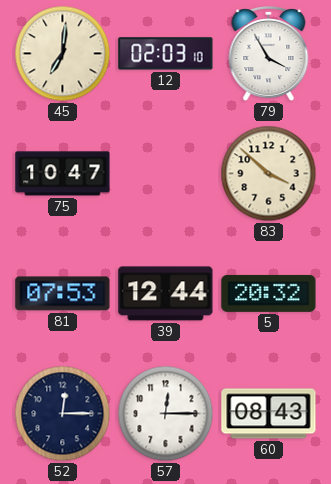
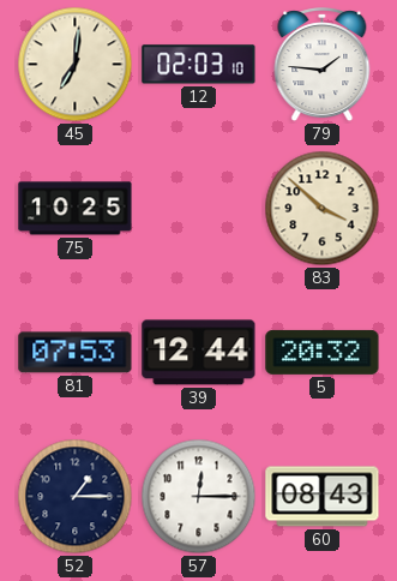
79: 3:55 -> 1:46
75: 10:47 -> 10:25
52: 12:15 -> 1:15
